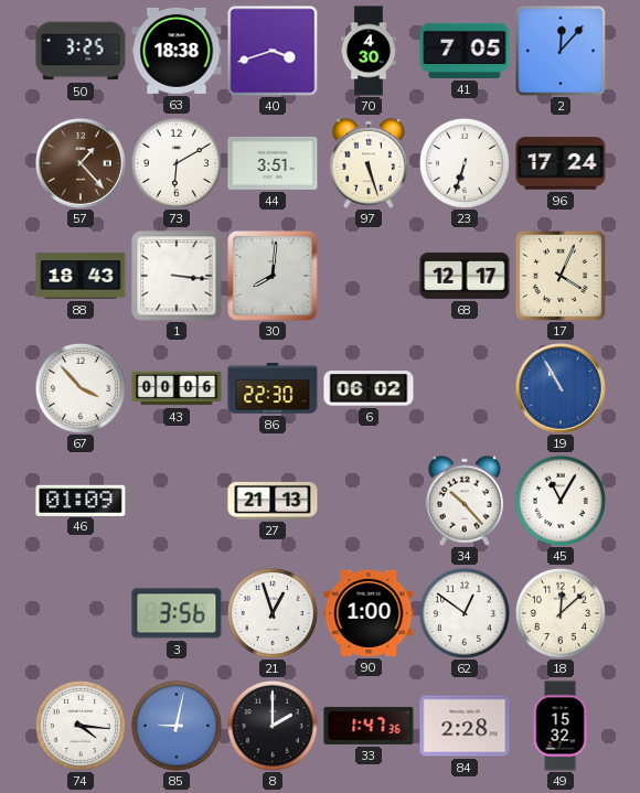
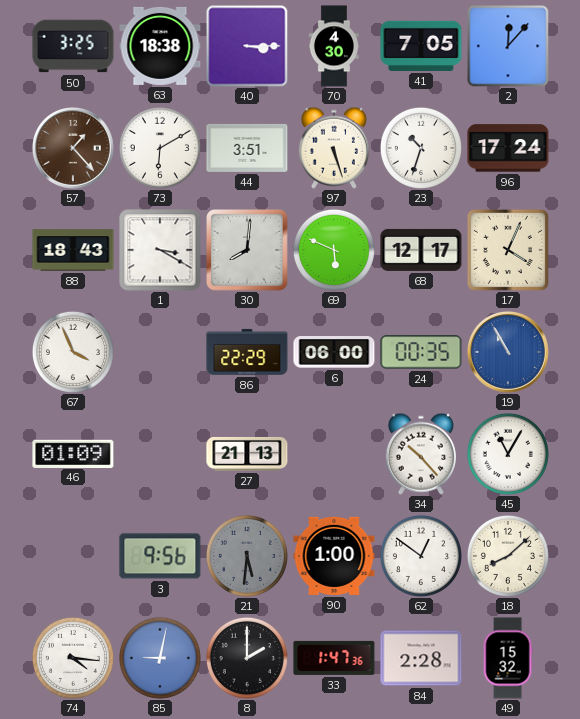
40: 3:42 -> 3:15
23: 6:33 -> 10:33
1: 3:16 -> 3:20
69: none -> 5:49
67: 3:53 -> 3:56
43: 00:06 -> none
86: 22:30 -> 22:29
6: 06:02 -> 06:00
24: none -> 00:35
3: 3:56 -> 9:56
21: 12:57 -> 5:31
21 dial: white -> grey
18: 12:08 -> 8:08
